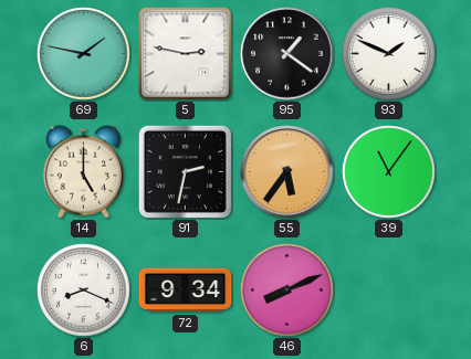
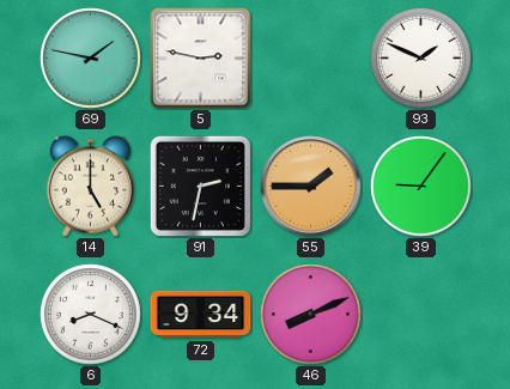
95: 1:21 -> none
55: 5:36 -> 1:45
39: 11:06 -> 9:06
